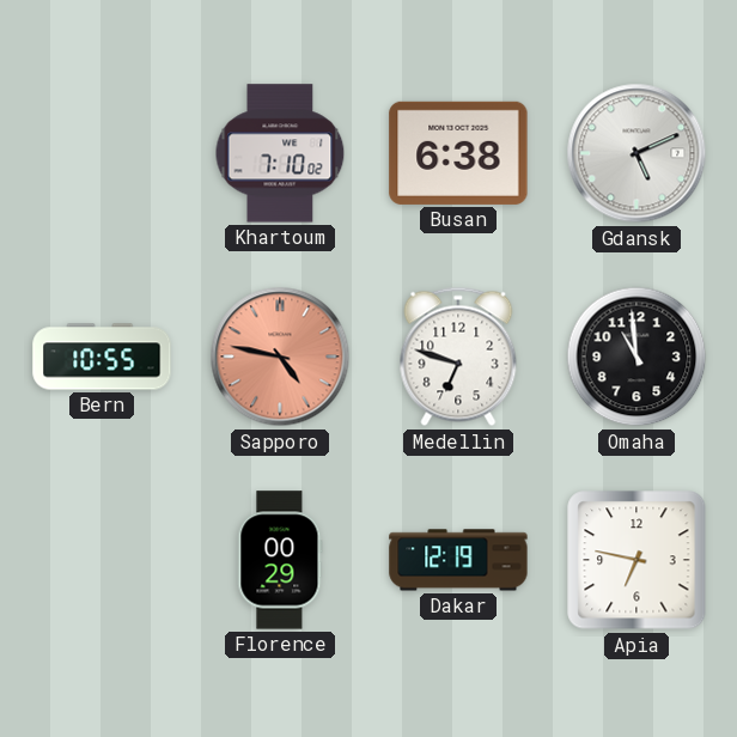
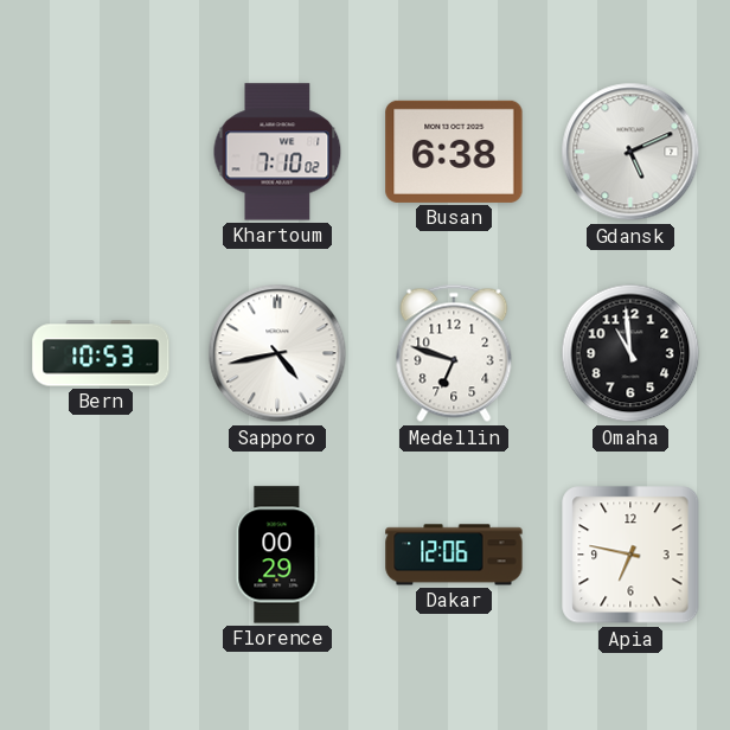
Bern: 10:55 -> 10:53
Sapporo: 4:47 -> 4:43
Sapporo dial: salmon -> white
Dakar: 12:19 -> 12:06
